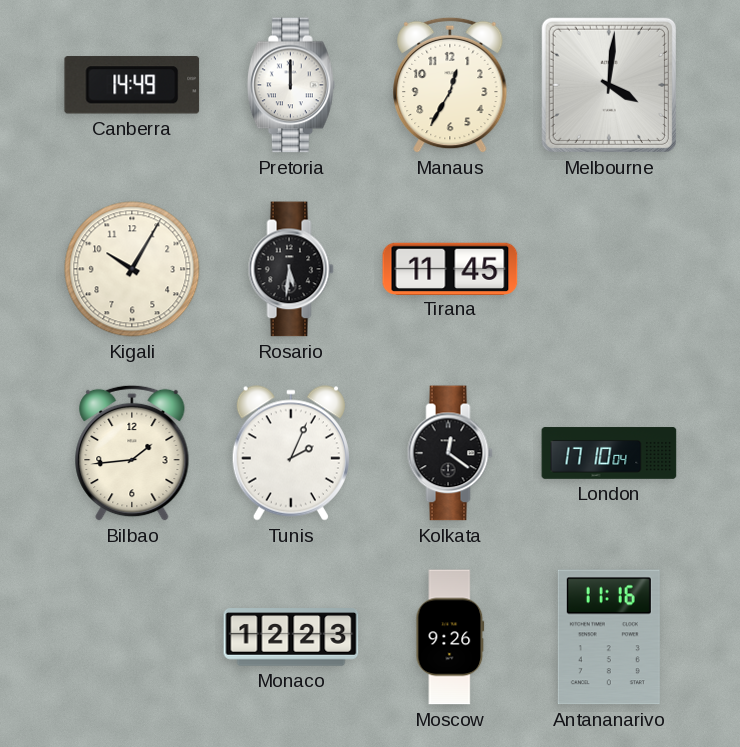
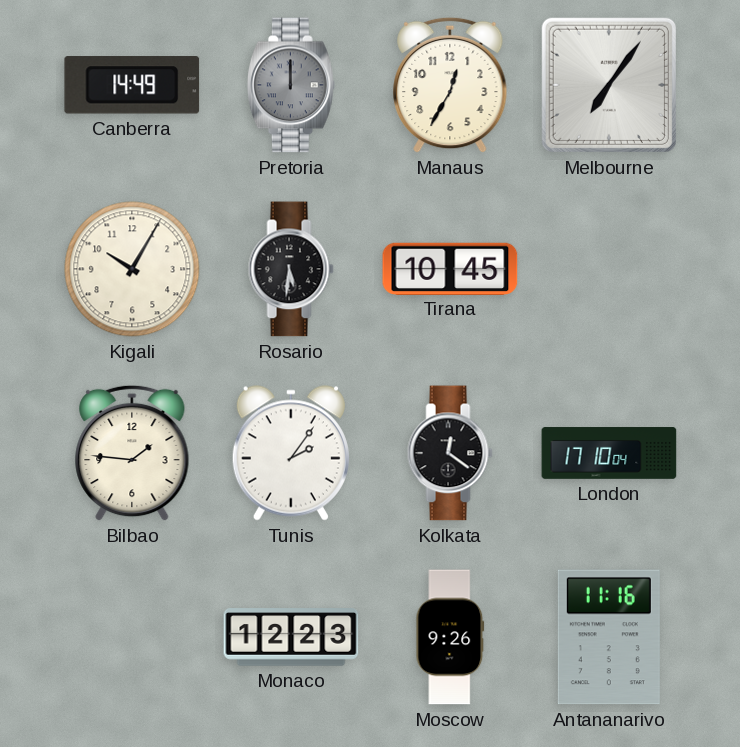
Pretoria dial: white -> grey
Melbourne: 4:01 -> 7:06
Tirana: 11:45 -> 10:45
Bilbao: 1:44 -> 1:46
Tunis: 2:04 -> 2:06
